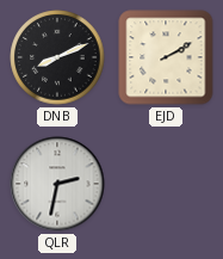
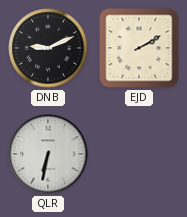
DNB: 8:11 -> 9:11
QLR: 2:32 -> 6:32
